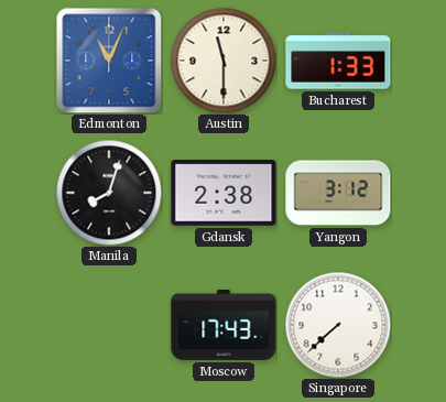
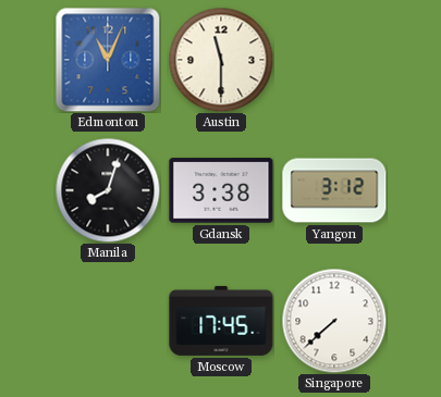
Bucharest: 1:33 -> none
Gdansk: 2:38 -> 3:38
Moscow: 17:43 -> 17:45
